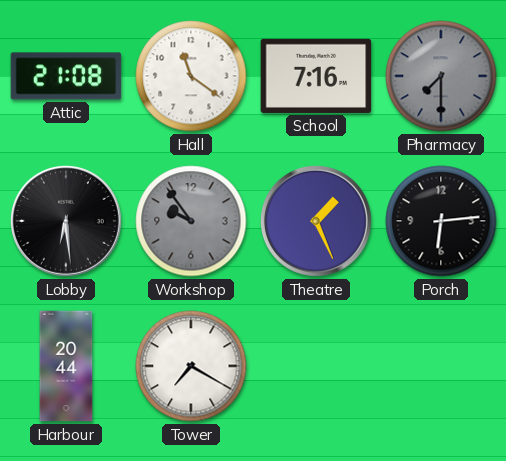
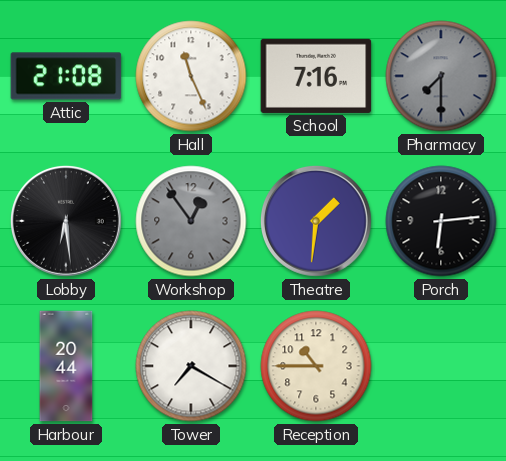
Hall: 11:21 -> 11:26
Workshop: 9:54 -> 12:54
Theatre: 1:26 -> 1:31
Reception: none -> 10:45
